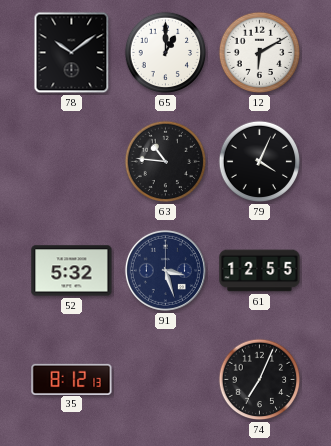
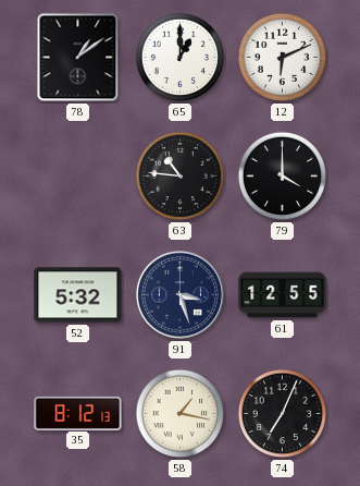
78: 10:09 -> 1:09
12: 6:10 -> 6:11
79: 4:04 -> 4:00
58: none -> 1:17
